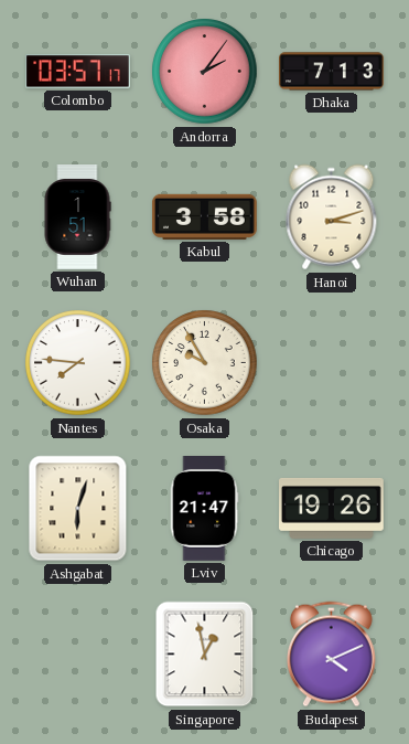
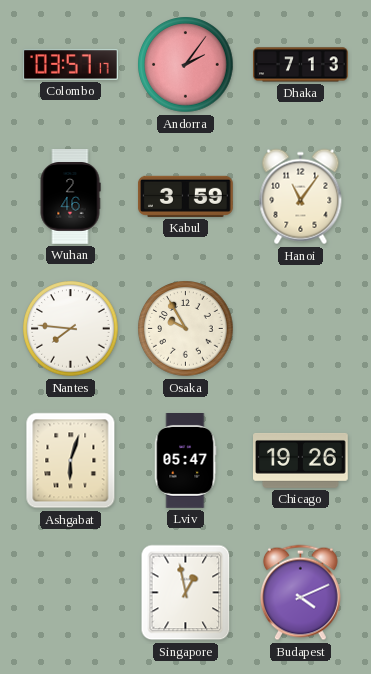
Wuhan: 1:51 -> 2:46
Kabul: 3:58 -> 3:59
Hanoi: 3:12 -> 11:06
Lviv: 21:47 -> 05:47
